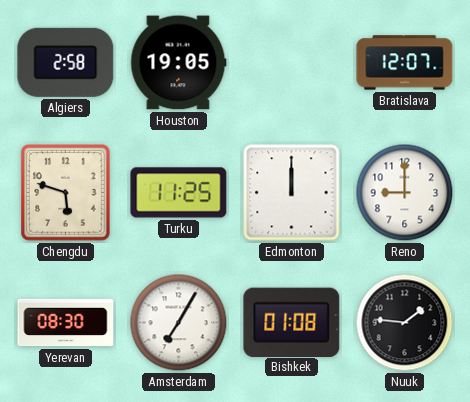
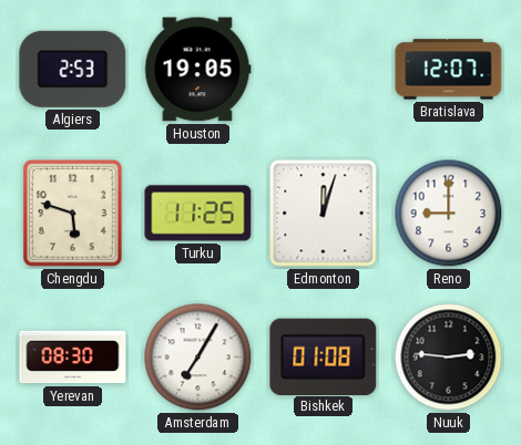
Algiers: 2:58 -> 2:53
Edmonton: 12:00 -> 12:03
Nuuk: 1:46 -> 2:46
